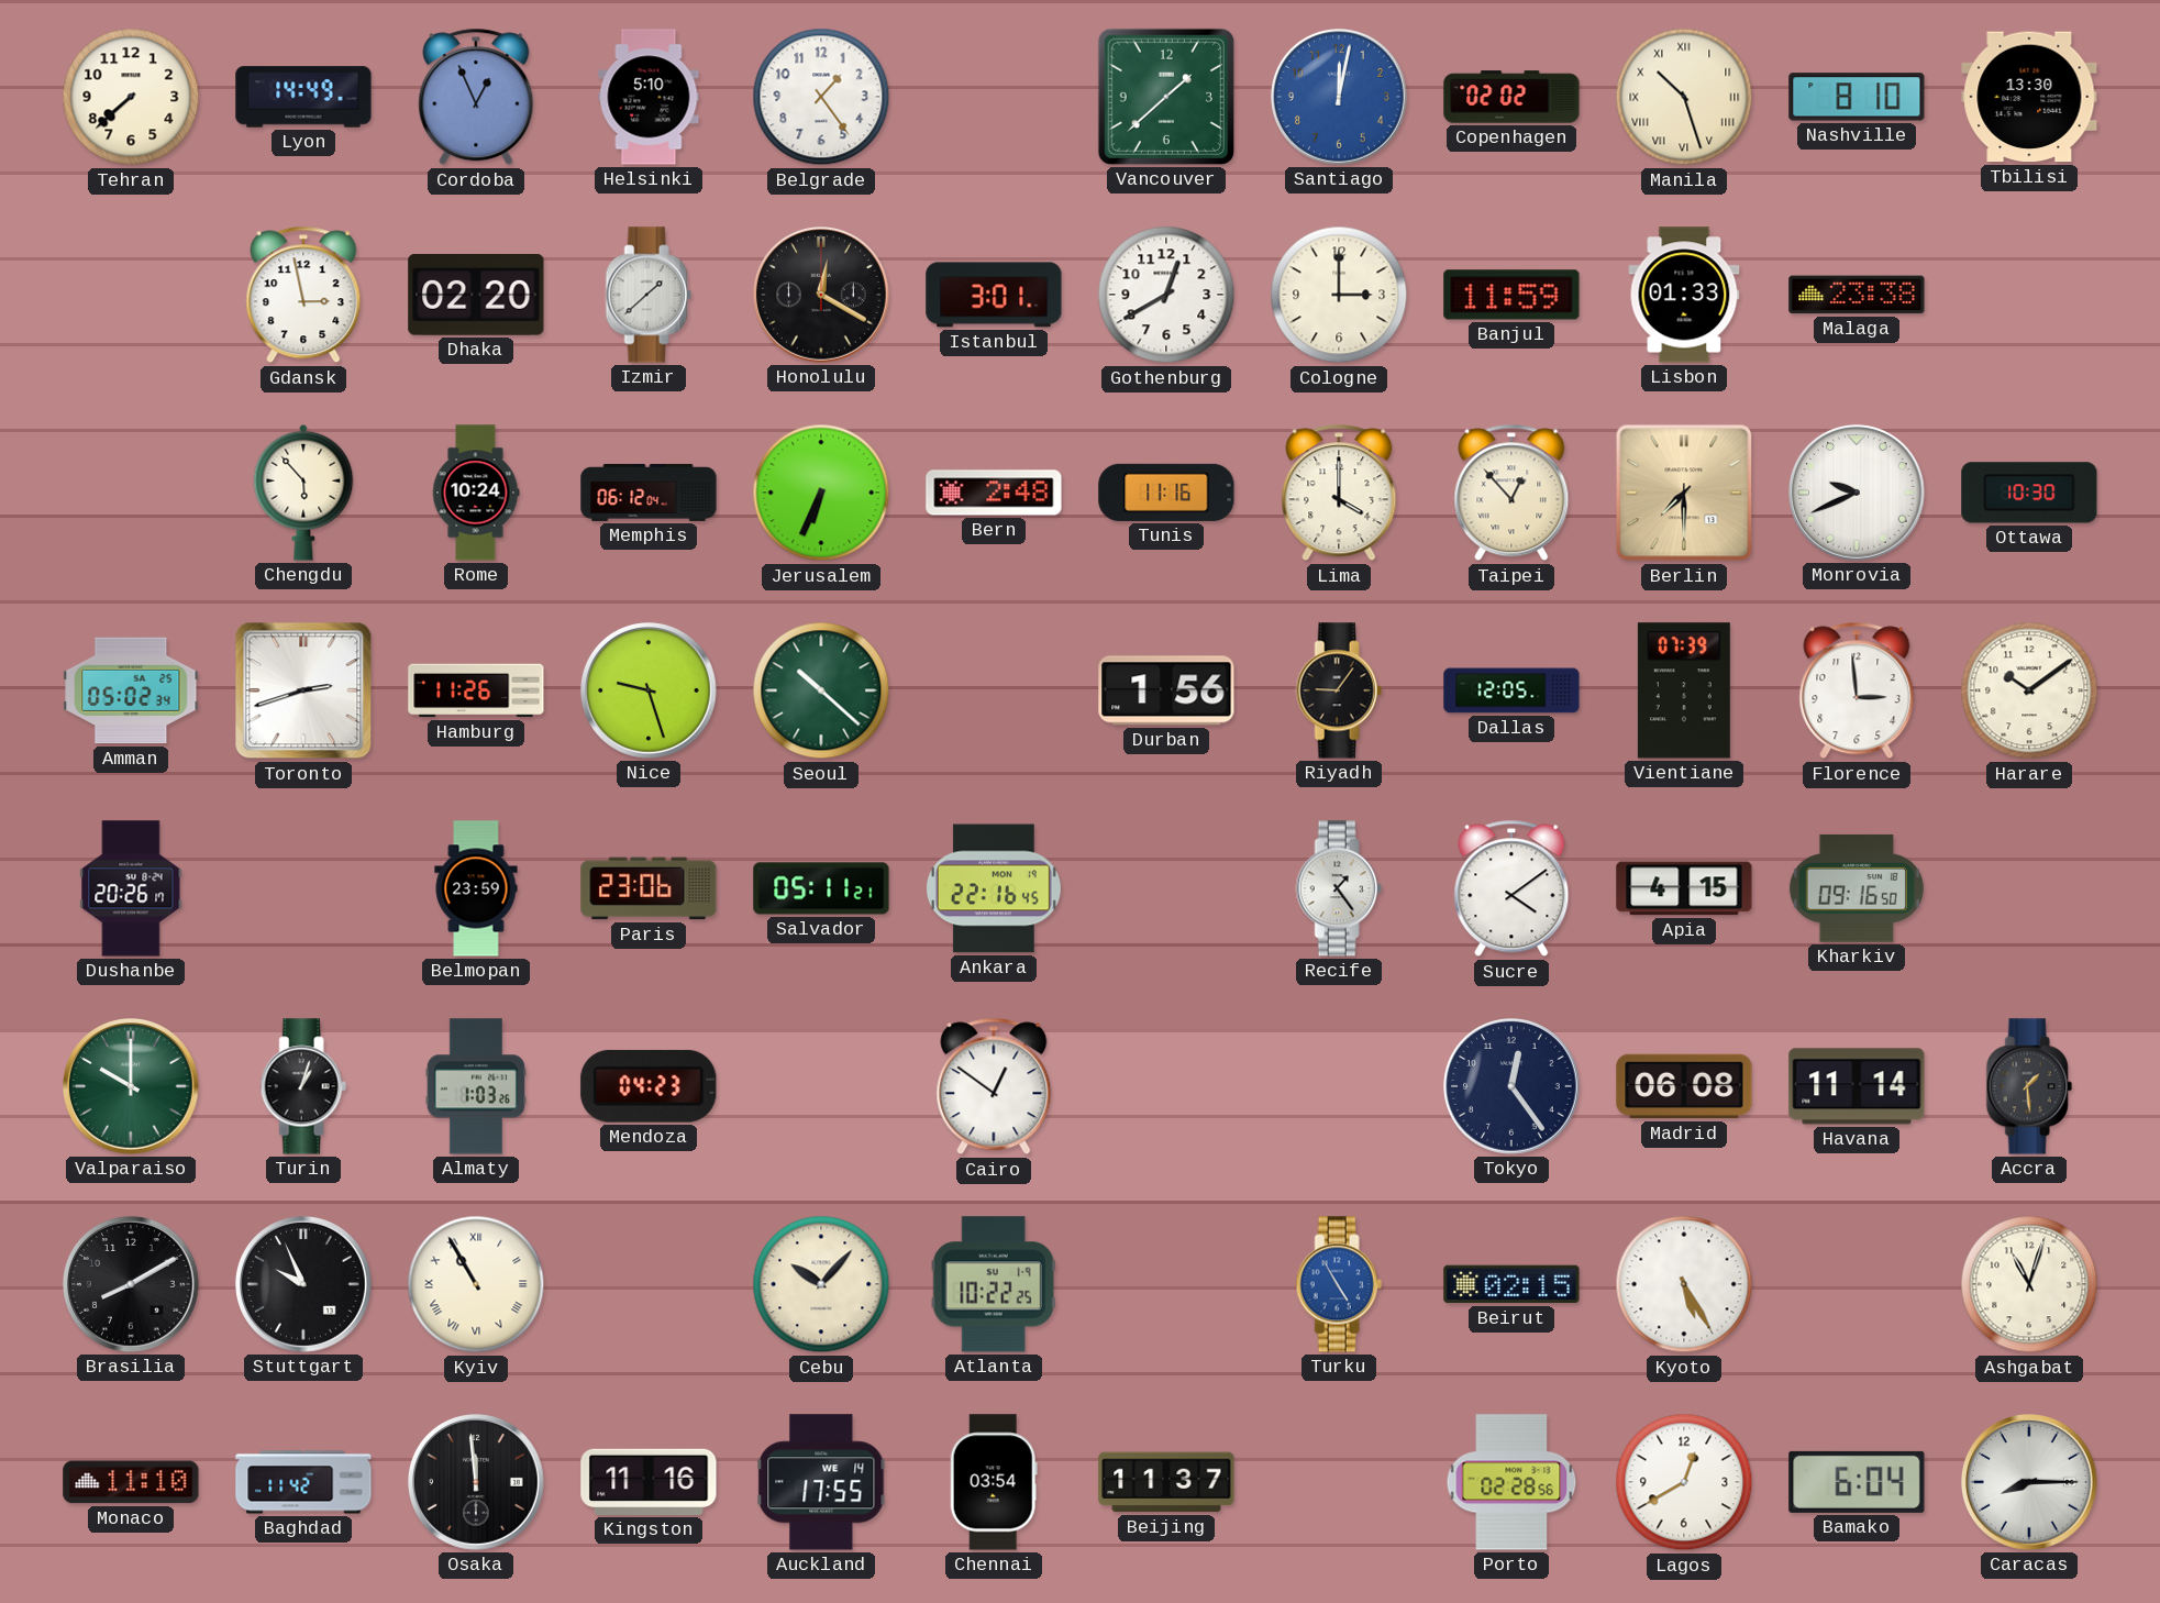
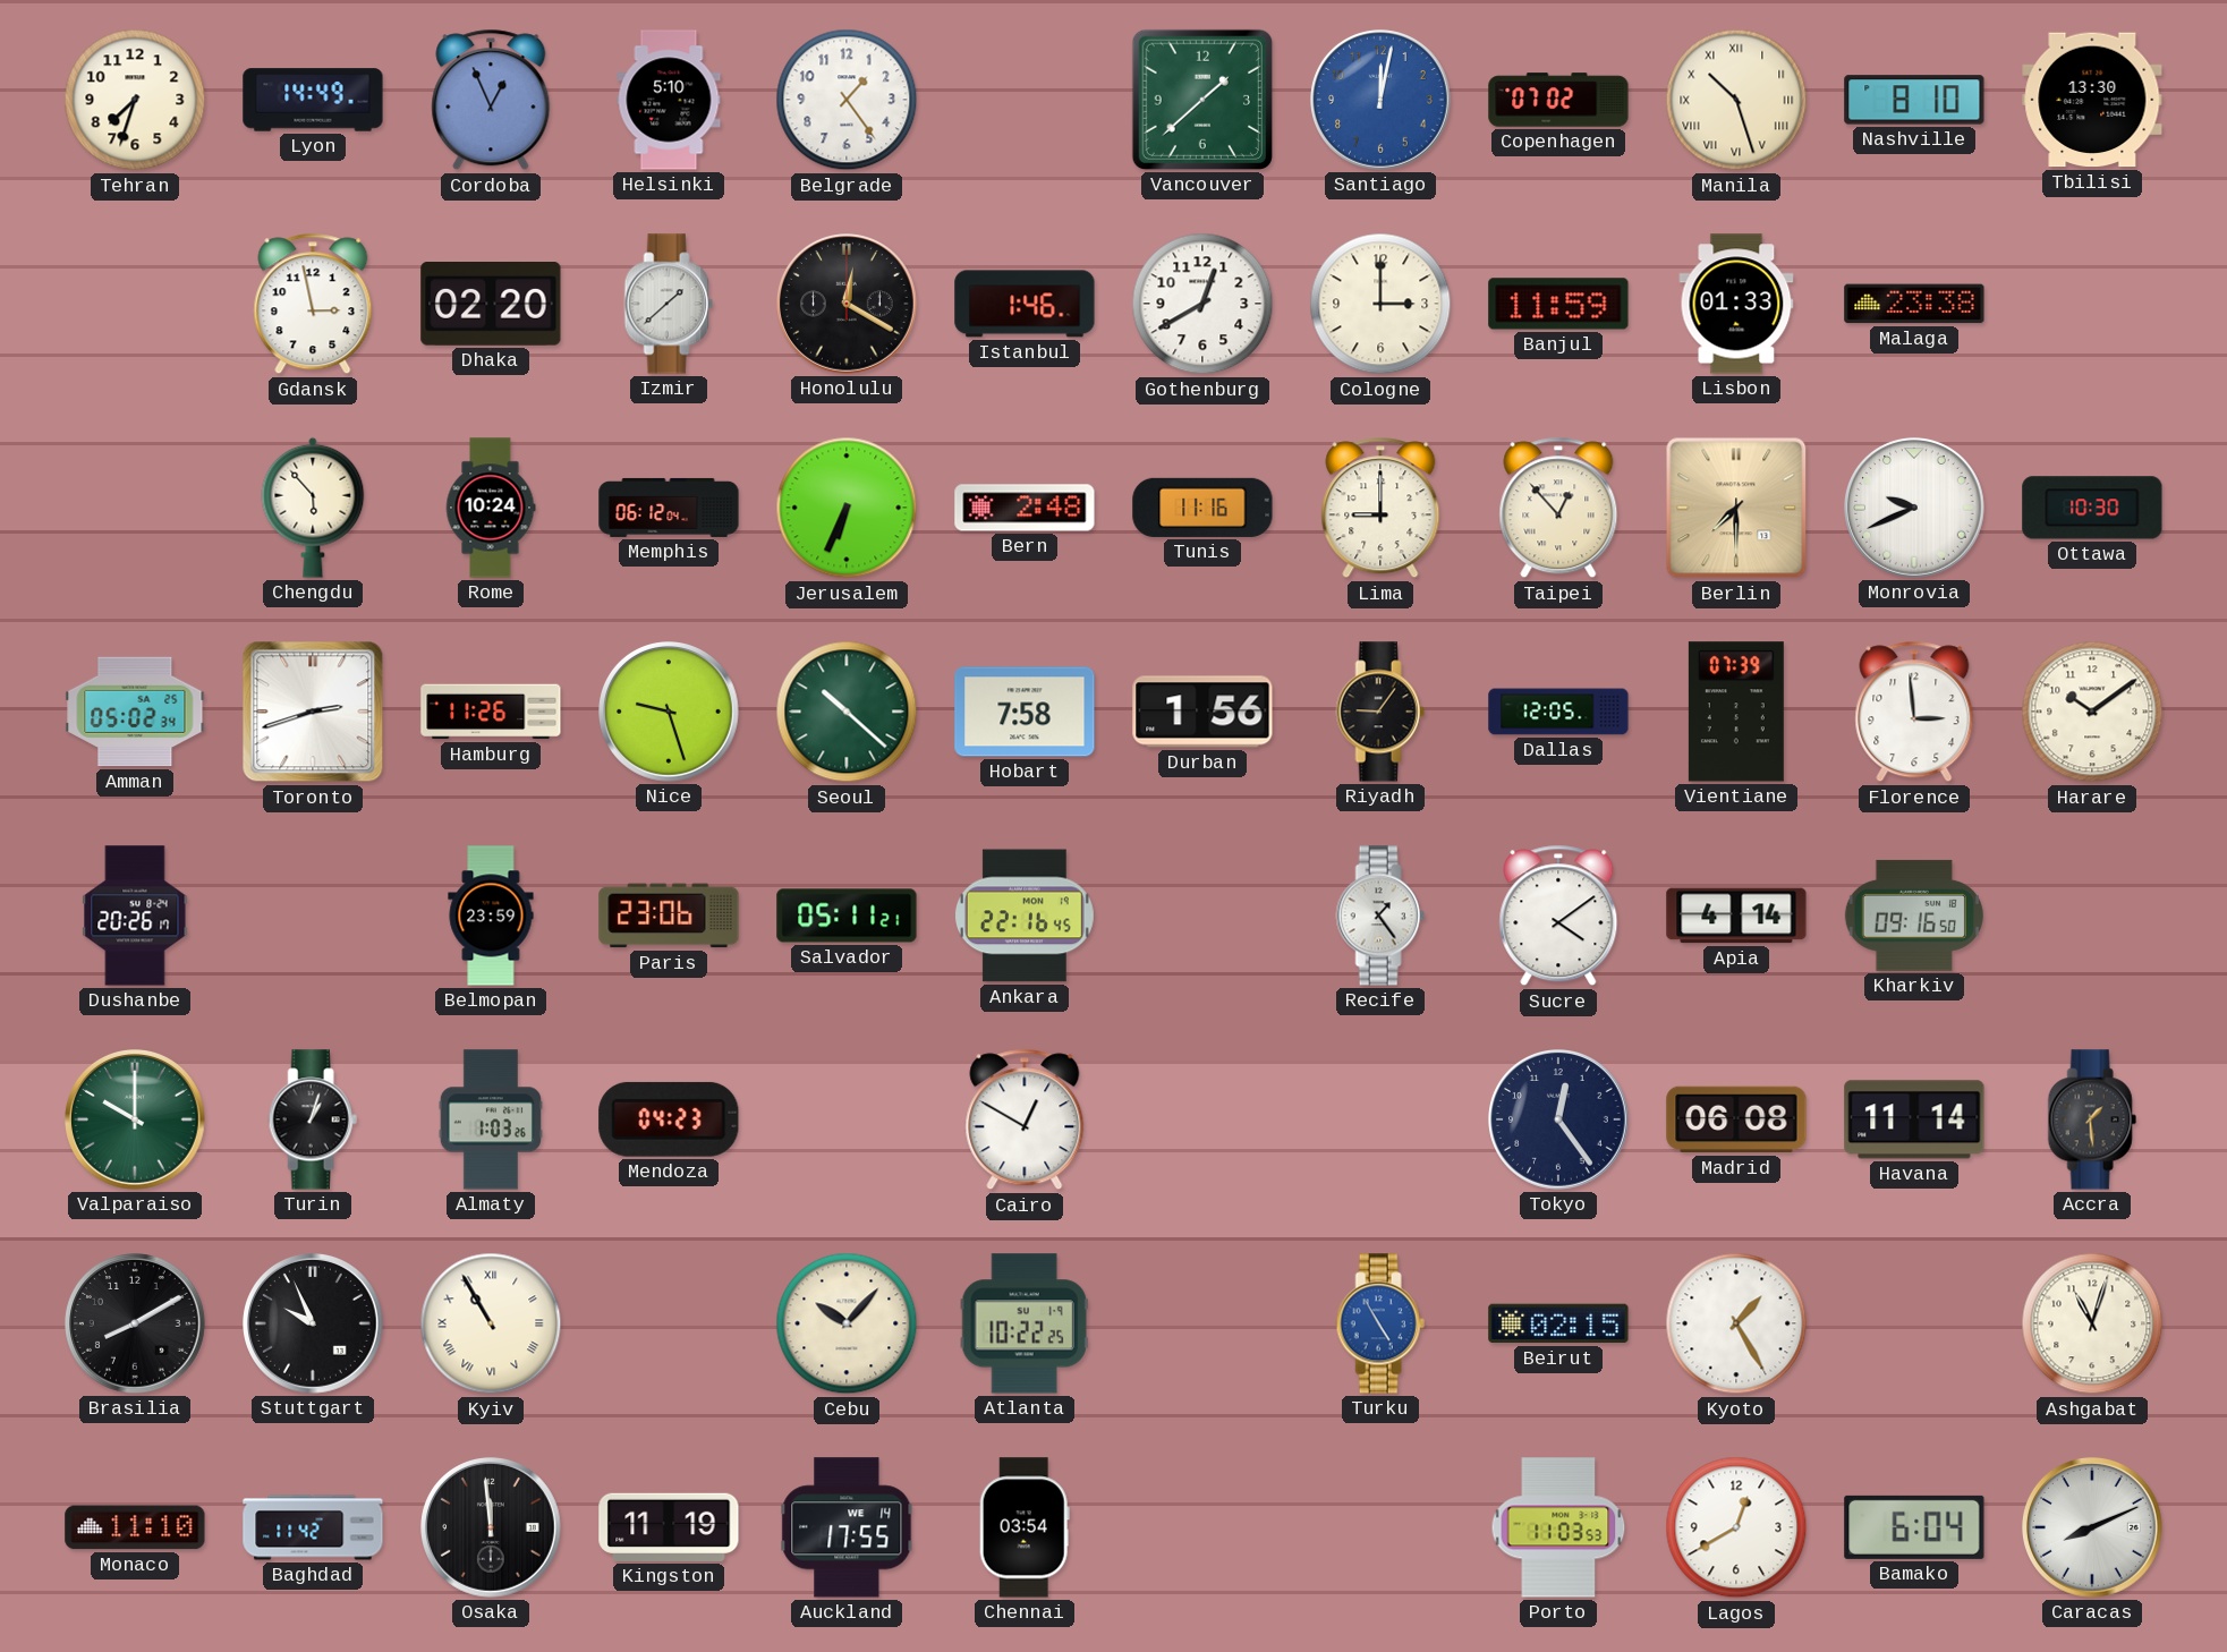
Tehran: 7:38 -> 7:33
Copenhagen: 02:02 -> 07:02
Istanbul: 3:01 -> 1:46
Lima: 4:00 -> 9:00
Hobart: none -> 7:58
Apia: 4:15 -> 4:14
Cairo: 12:51 -> 12:50
Kyoto: 5:25 -> 1:25
Kingston: 11:16 -> 11:19
Beijing: 11:37 -> none
Porto: 02:28 -> 11:03
Caracas: 8:15 -> 8:11
